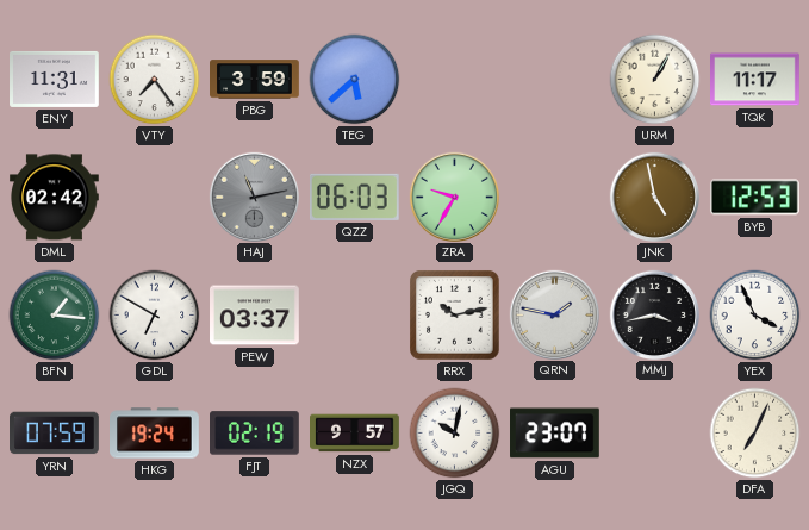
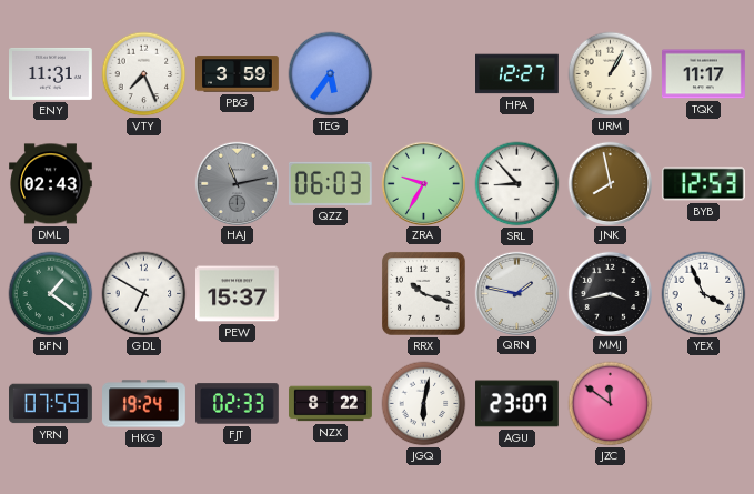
VTY: 7:24 -> 7:26
TEG: 5:38 -> 5:36
HPA: none -> 12:27
DML: 02:42 -> 02:43
SRL: none -> 8:53
JNK: 4:58 -> 7:58
BFN: 1:16 -> 1:21
PEW: 03:37 -> 15:37
RRX: 10:13 -> 10:18
FJT: 02:19 -> 02:33
NZX: 9:57 -> 8:22
JGQ: 10:02 -> 6:02
JZC: none -> 11:51
DFA: 7:04 -> none
